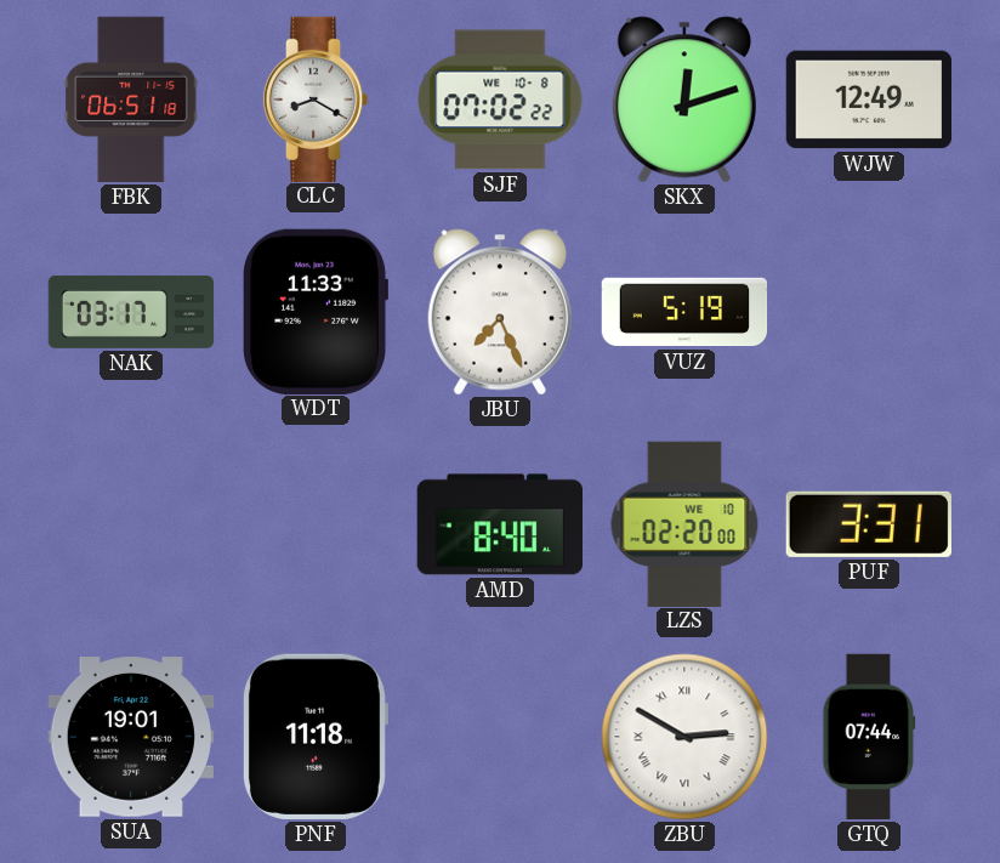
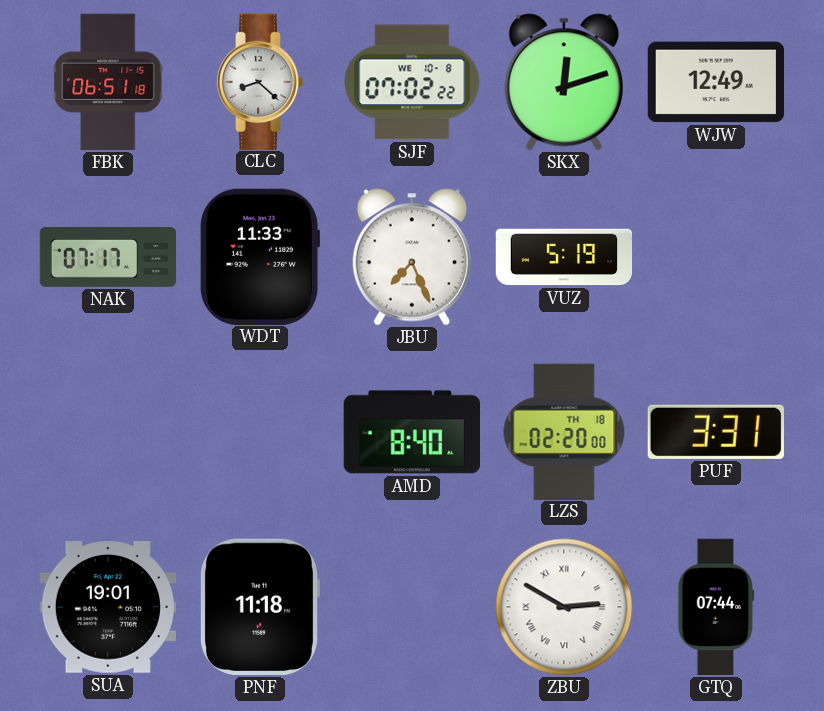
CLC: 8:20 -> 8:22
NAK: 03:17 -> 07:17
LZS date: WE 10 -> TH 18
